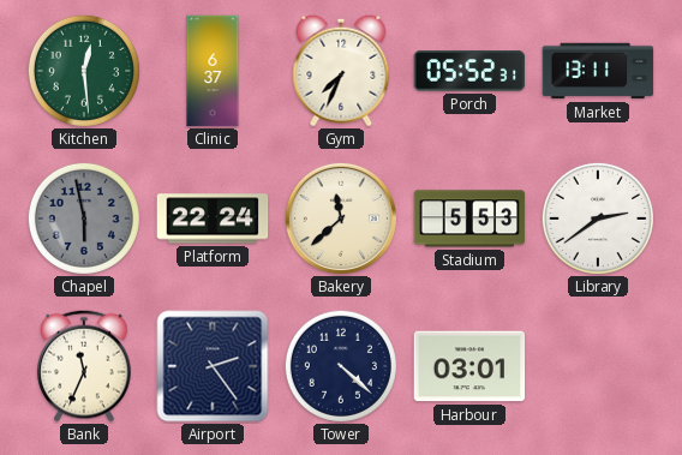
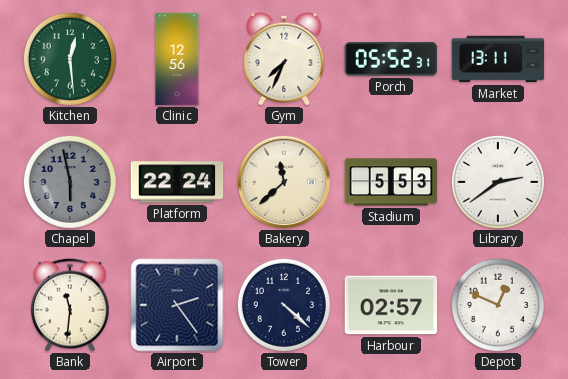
Clinic: 6:37 -> 12:56
Bank: 11:34 -> 11:31
Harbour: 03:01 -> 02:57
Depot: none -> 12:49
